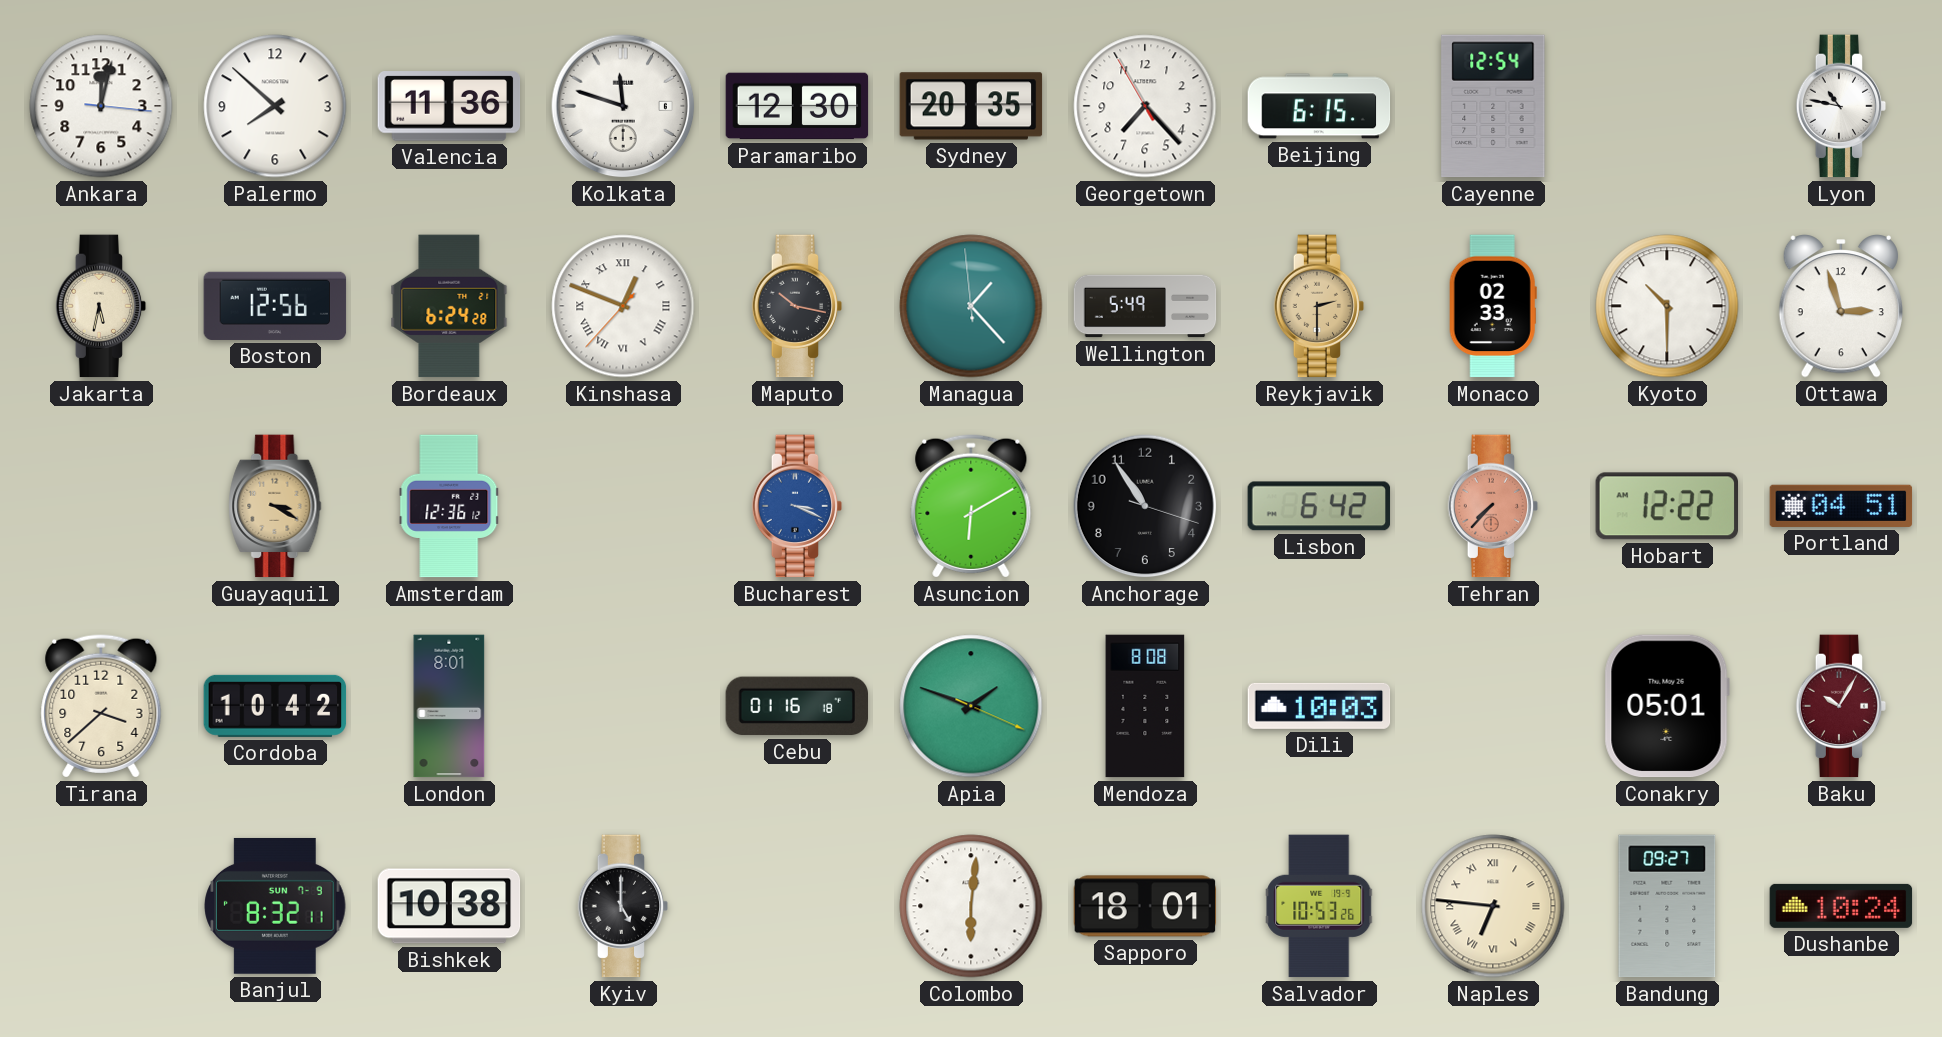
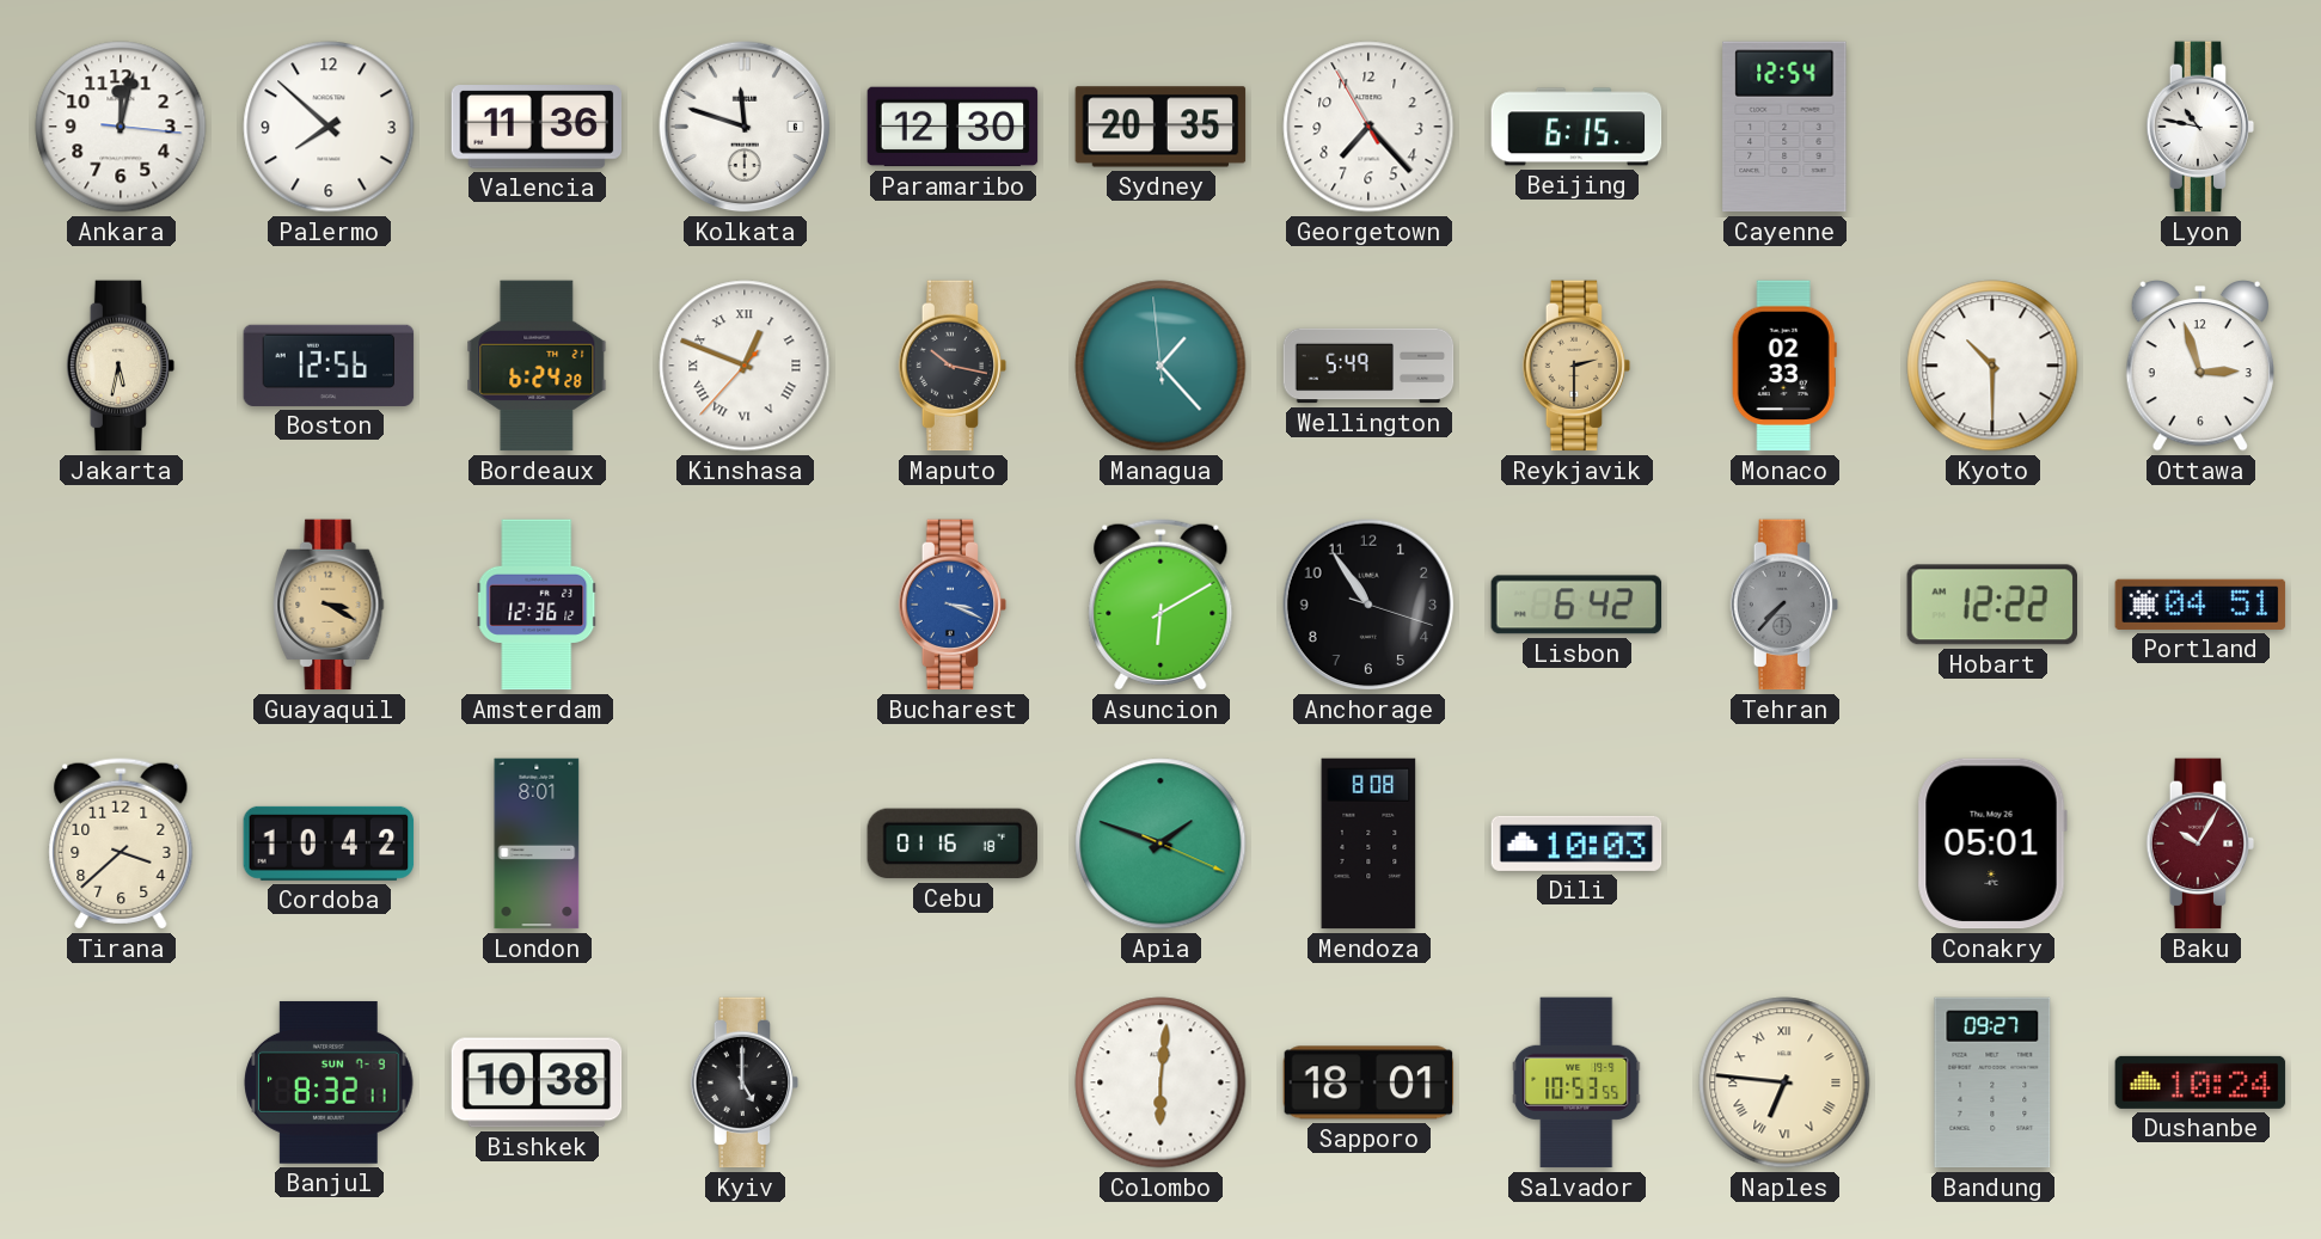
Tehran dial: salmon -> grey
Salvador: 10:53:26 -> 10:53:55
